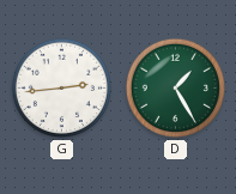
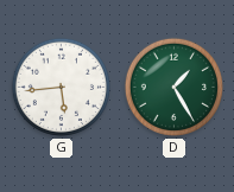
G: 2:44 -> 5:44
